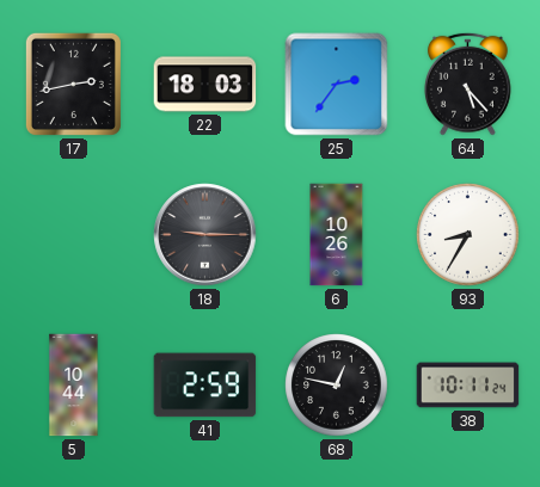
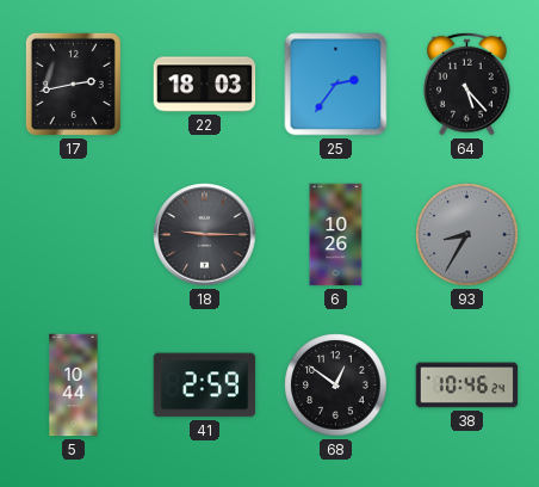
93 dial: white -> grey
68: 12:47 -> 12:51
38: 10:11 -> 10:46
